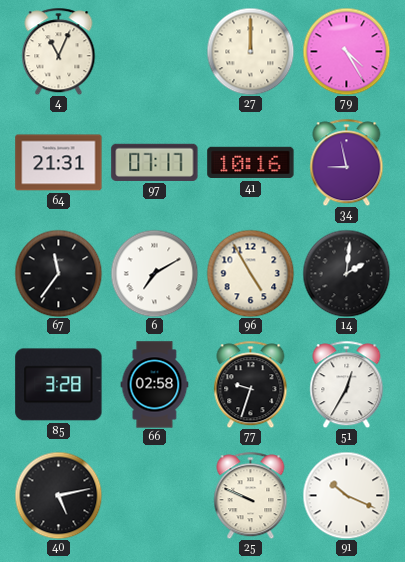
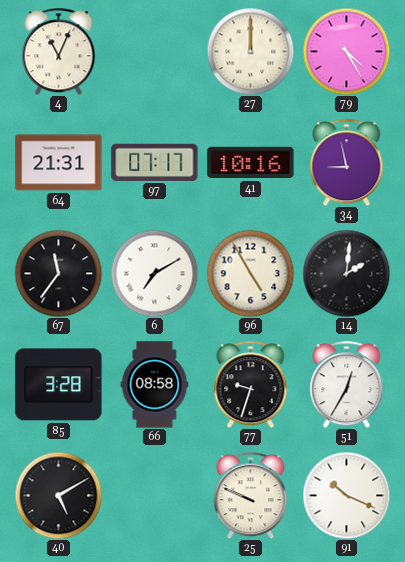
66: 02:58 -> 08:58
40: 5:13 -> 5:10
